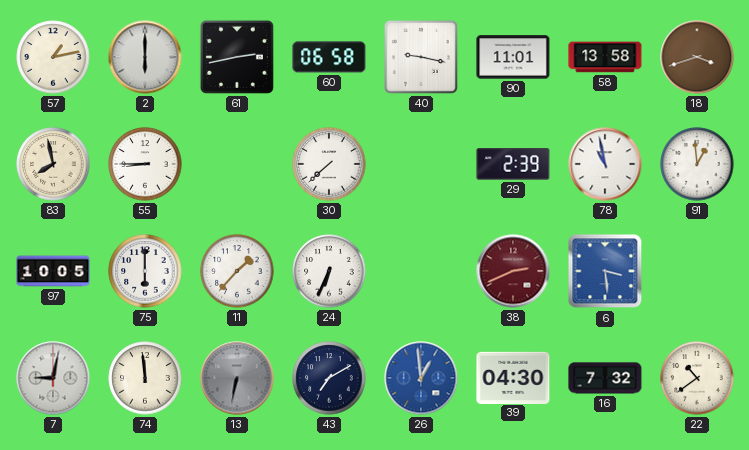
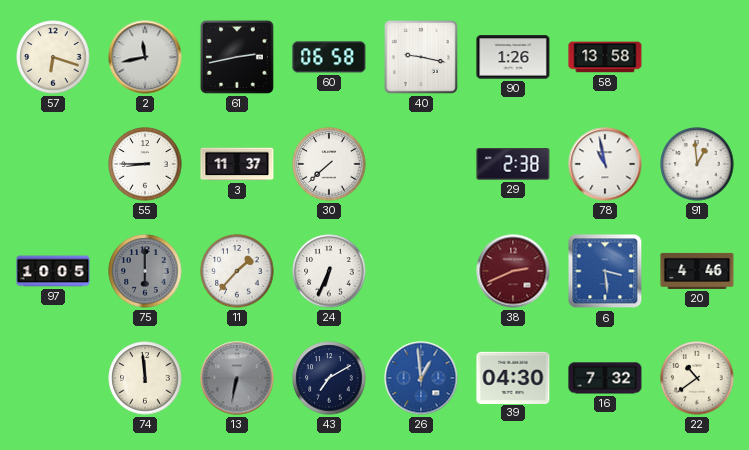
57: 1:13 -> 6:18
2: 6:00 -> 11:43
90: 11:01 -> 1:26
18: 3:42 -> none
83: 7:58 -> none
3: none -> 11:37
29: 2:39 -> 2:38
75 dial: white -> grey
20: none -> 4:46
7: 9:02 -> none
